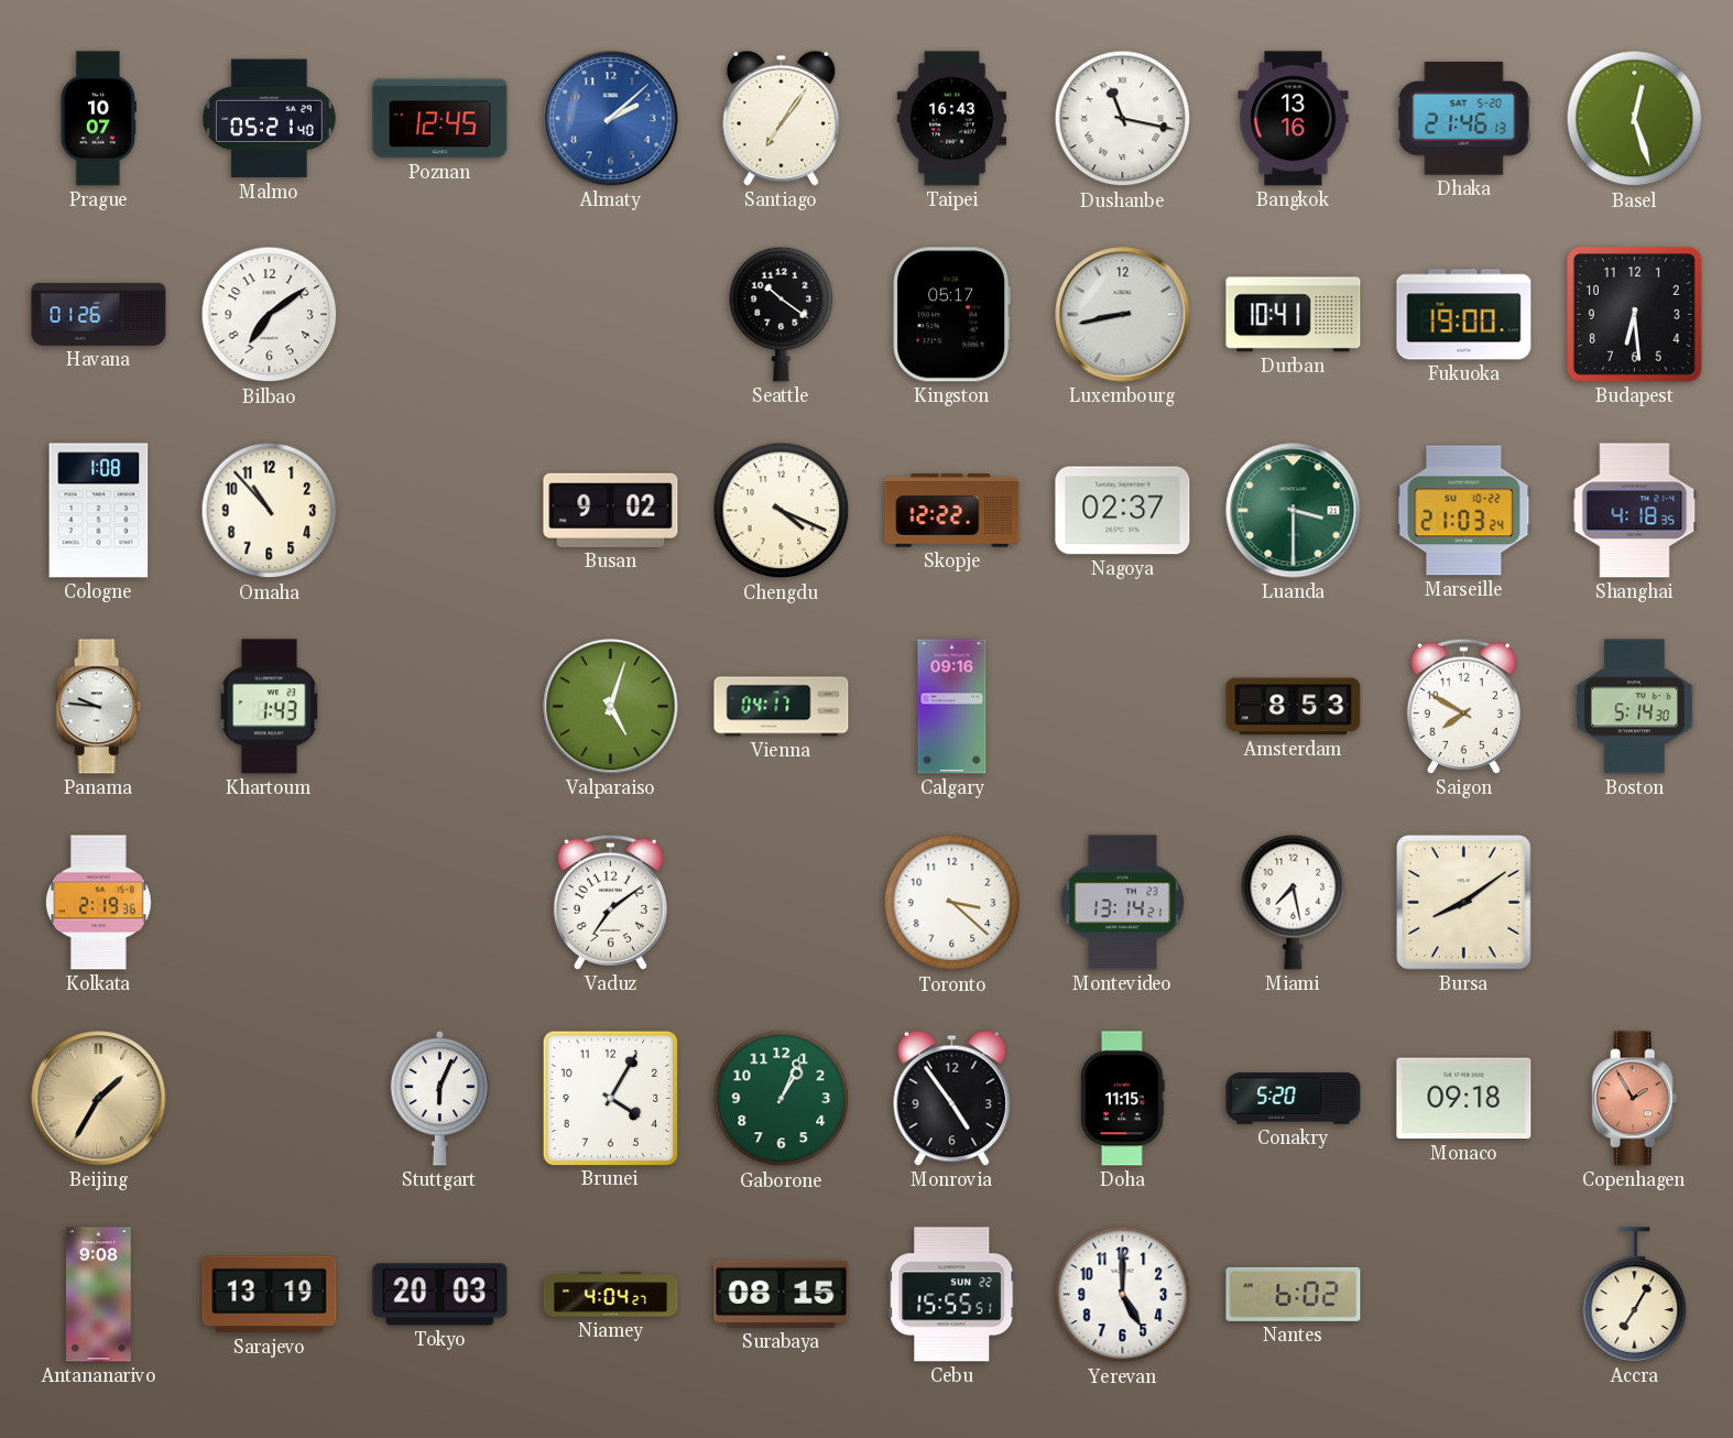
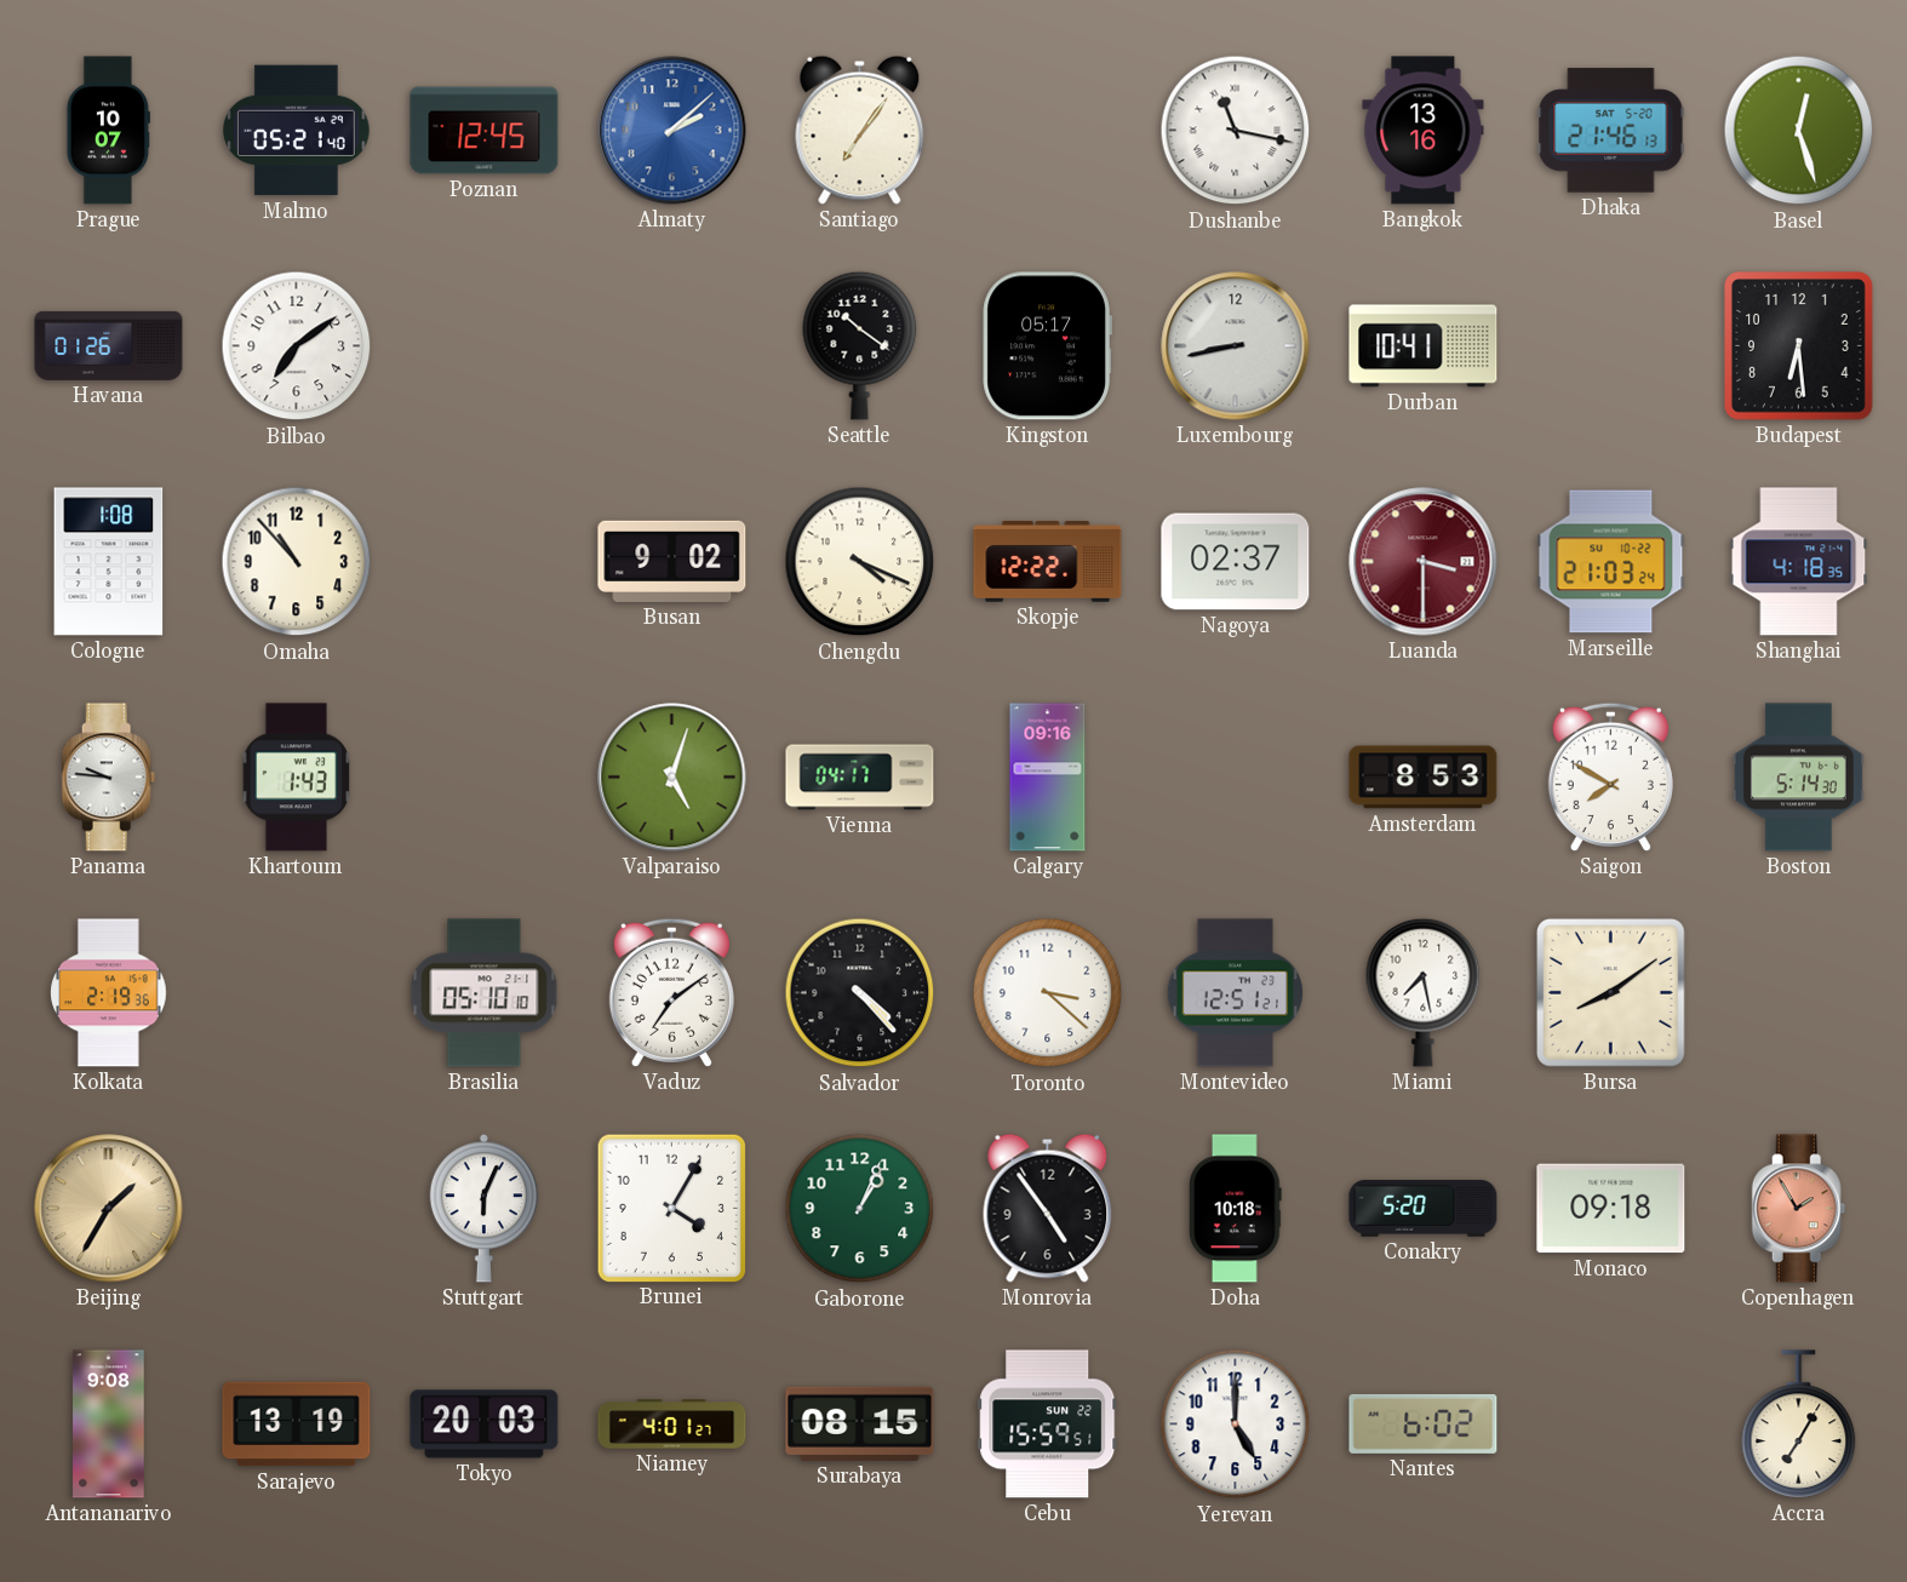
Taipei: 16:43 -> none
Fukuoka: 19:00 -> none
Luanda dial: green -> burgundy
Brasilia: none -> 05:10
Salvador: none -> 4:23
Montevideo: 13:14 -> 12:51
Doha: 11:15 -> 10:18
Niamey: 4:04 -> 4:01
Cebu: 15:55 -> 15:59
